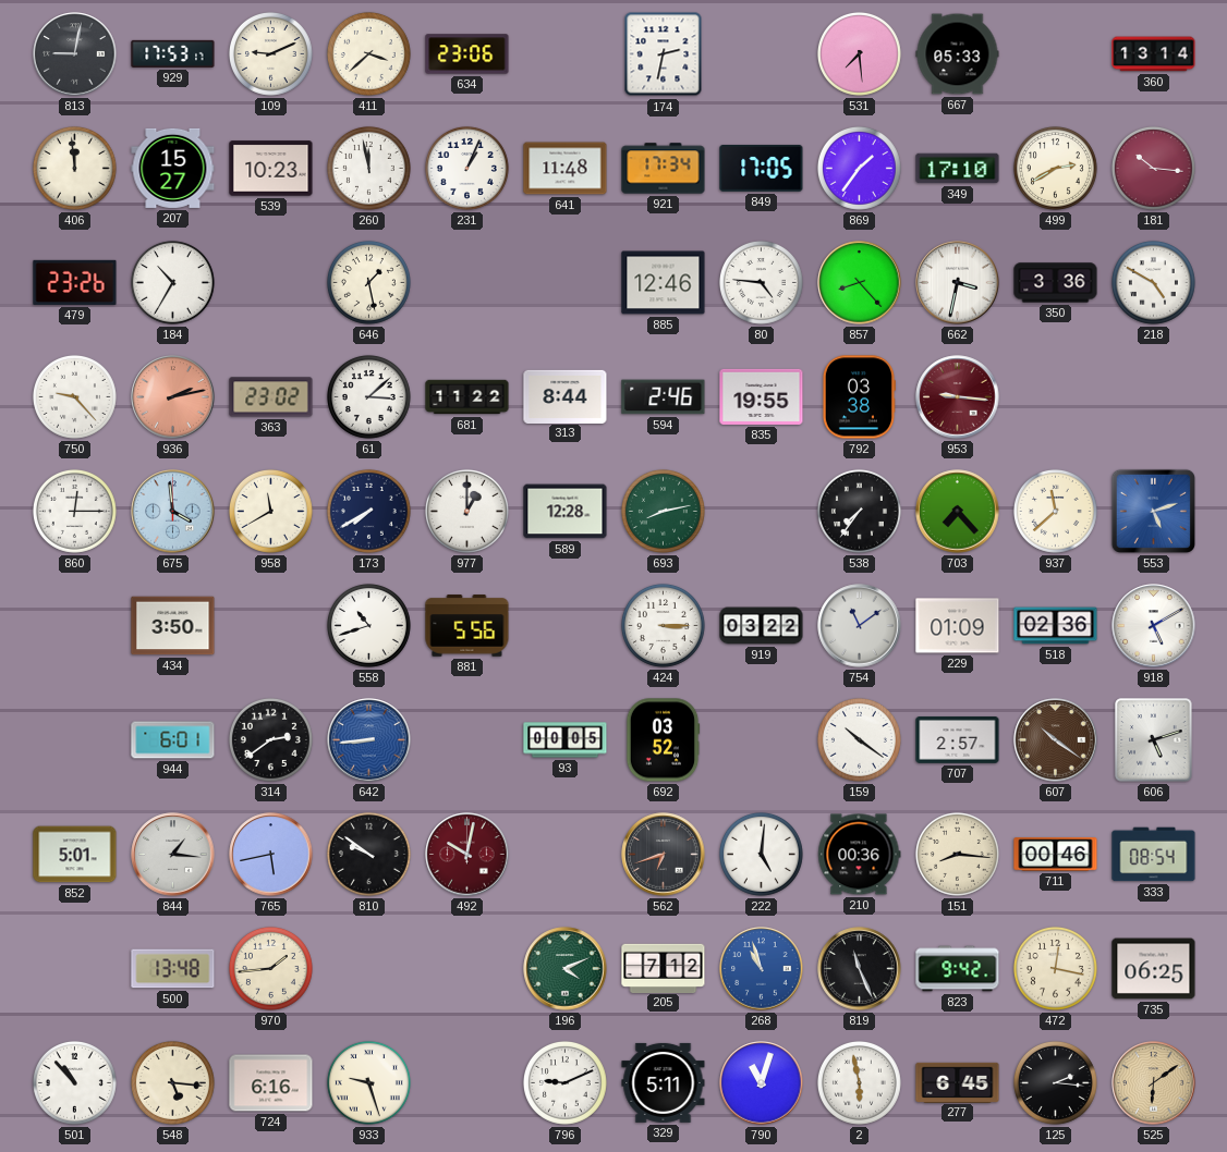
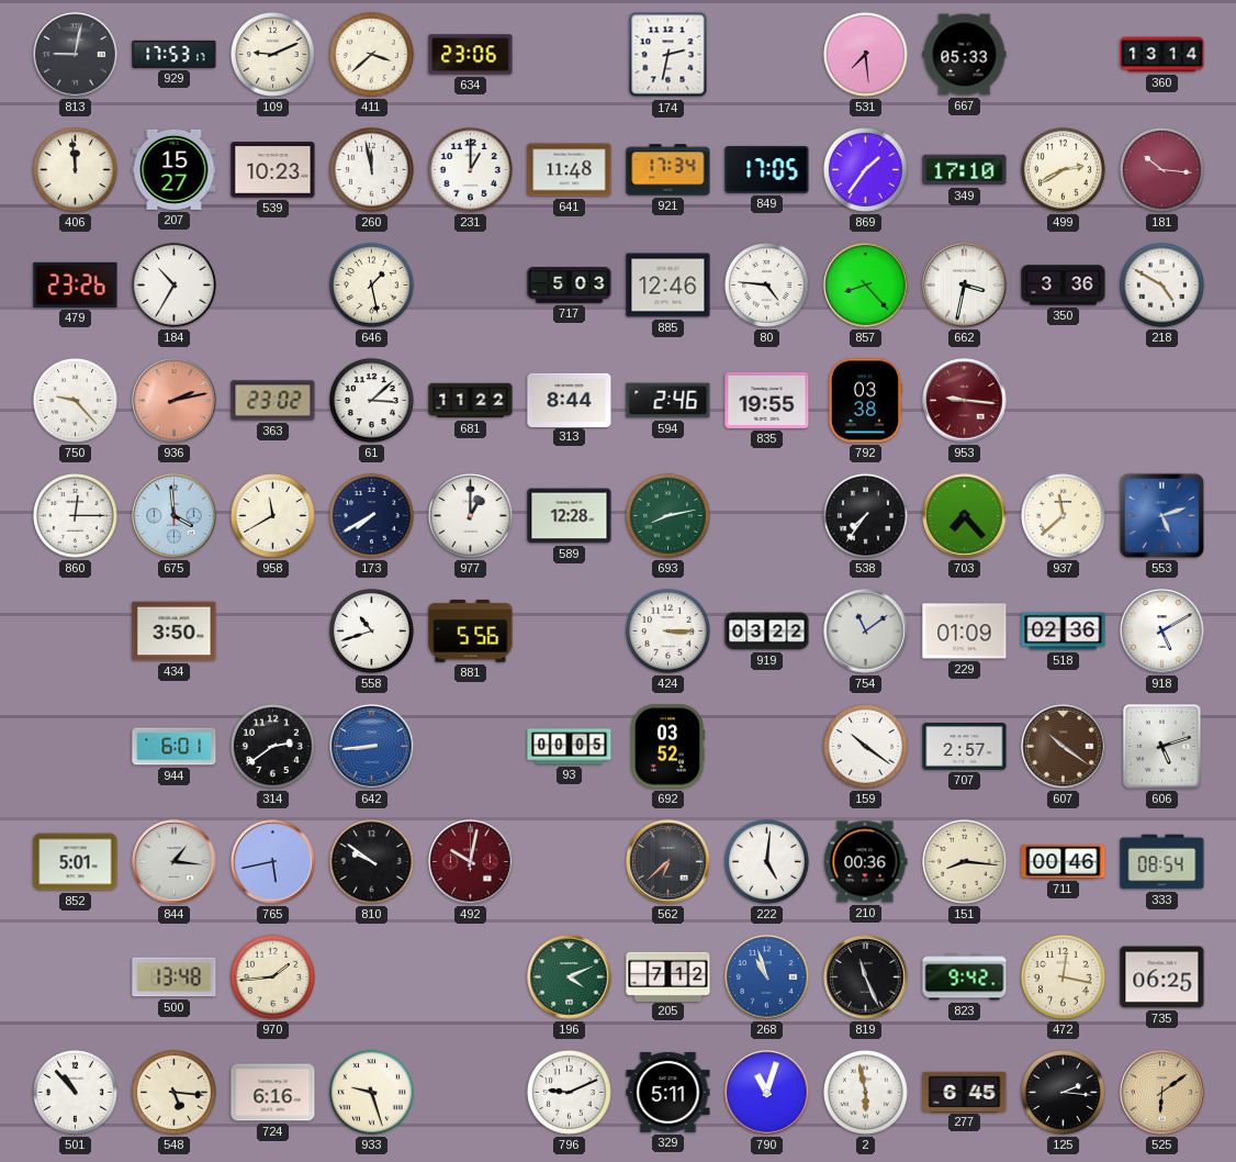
231: 1:04 -> 1:00
717: none -> 5:03
562: 6:42 -> 6:38
